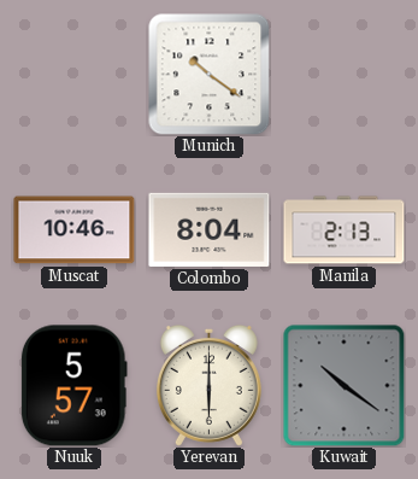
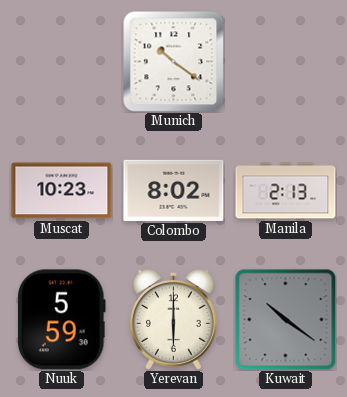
Muscat: 10:46 -> 10:23
Colombo: 8:04 -> 8:02
Nuuk: 5:57 -> 5:59
